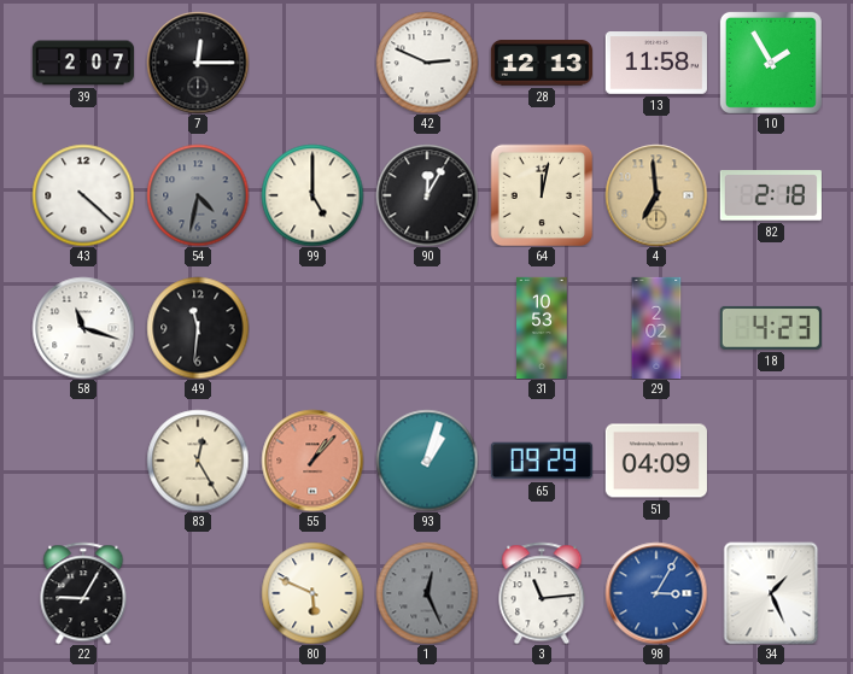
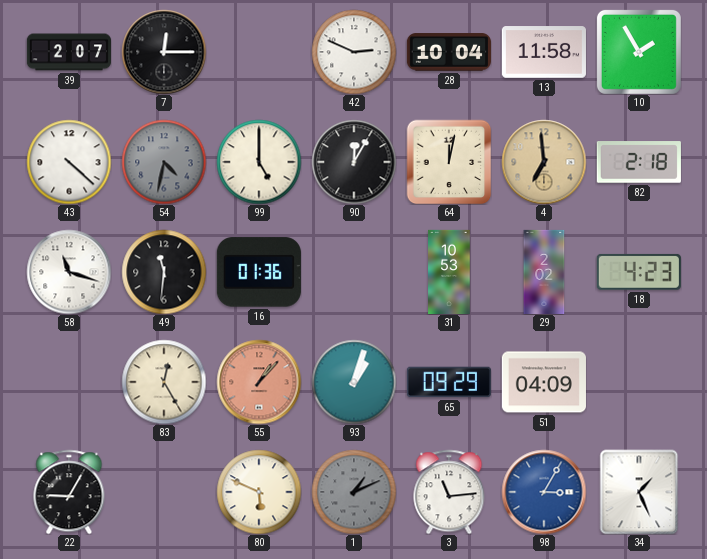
28: 12:13 -> 10:04
16: none -> 01:36
1: 12:26 -> 1:11
